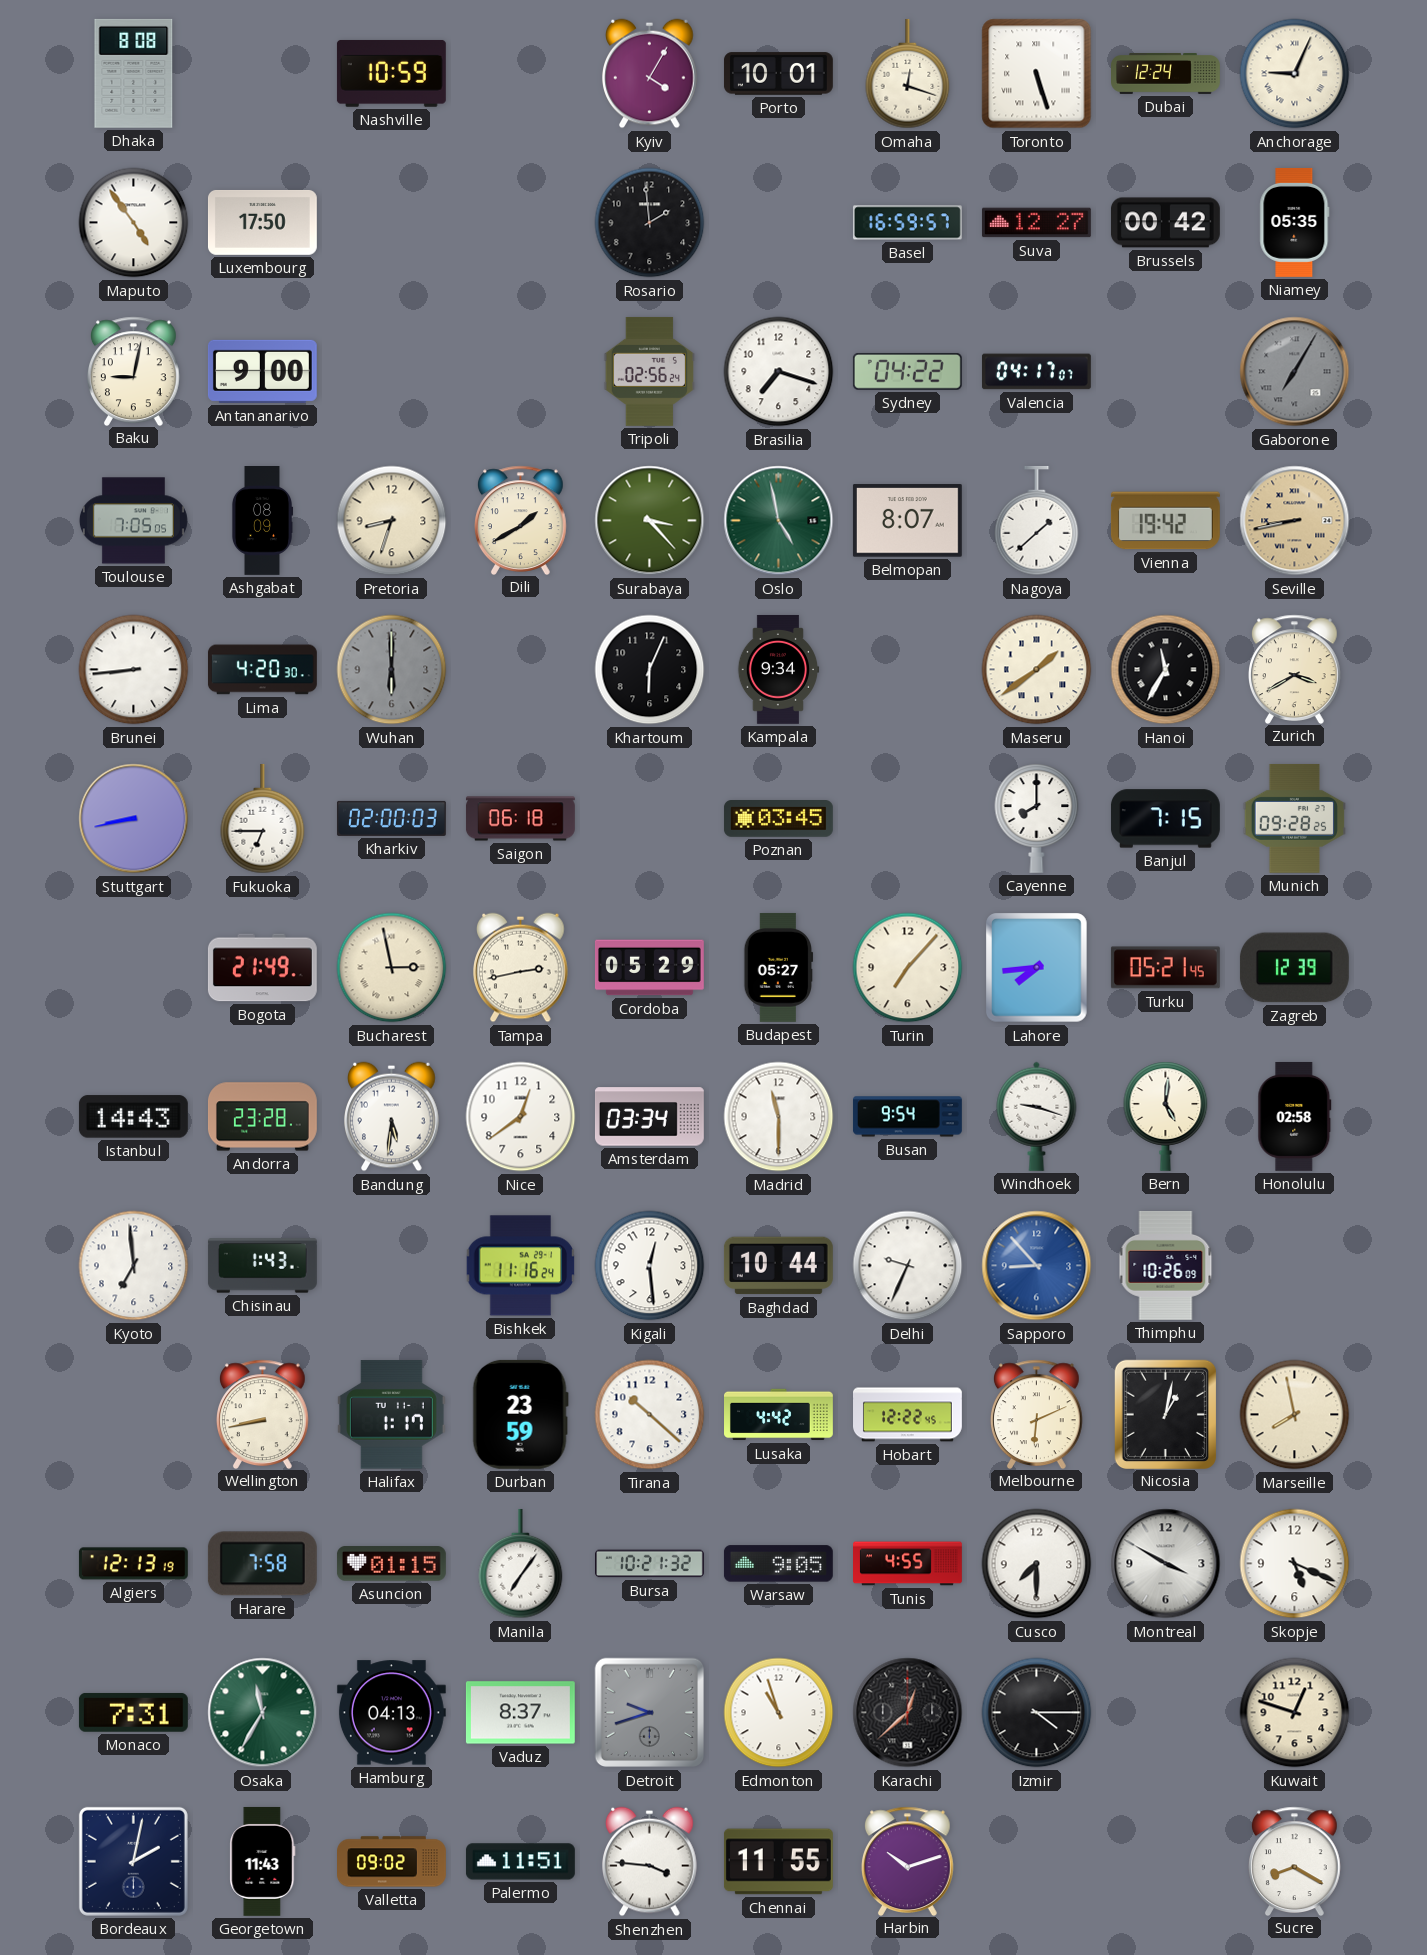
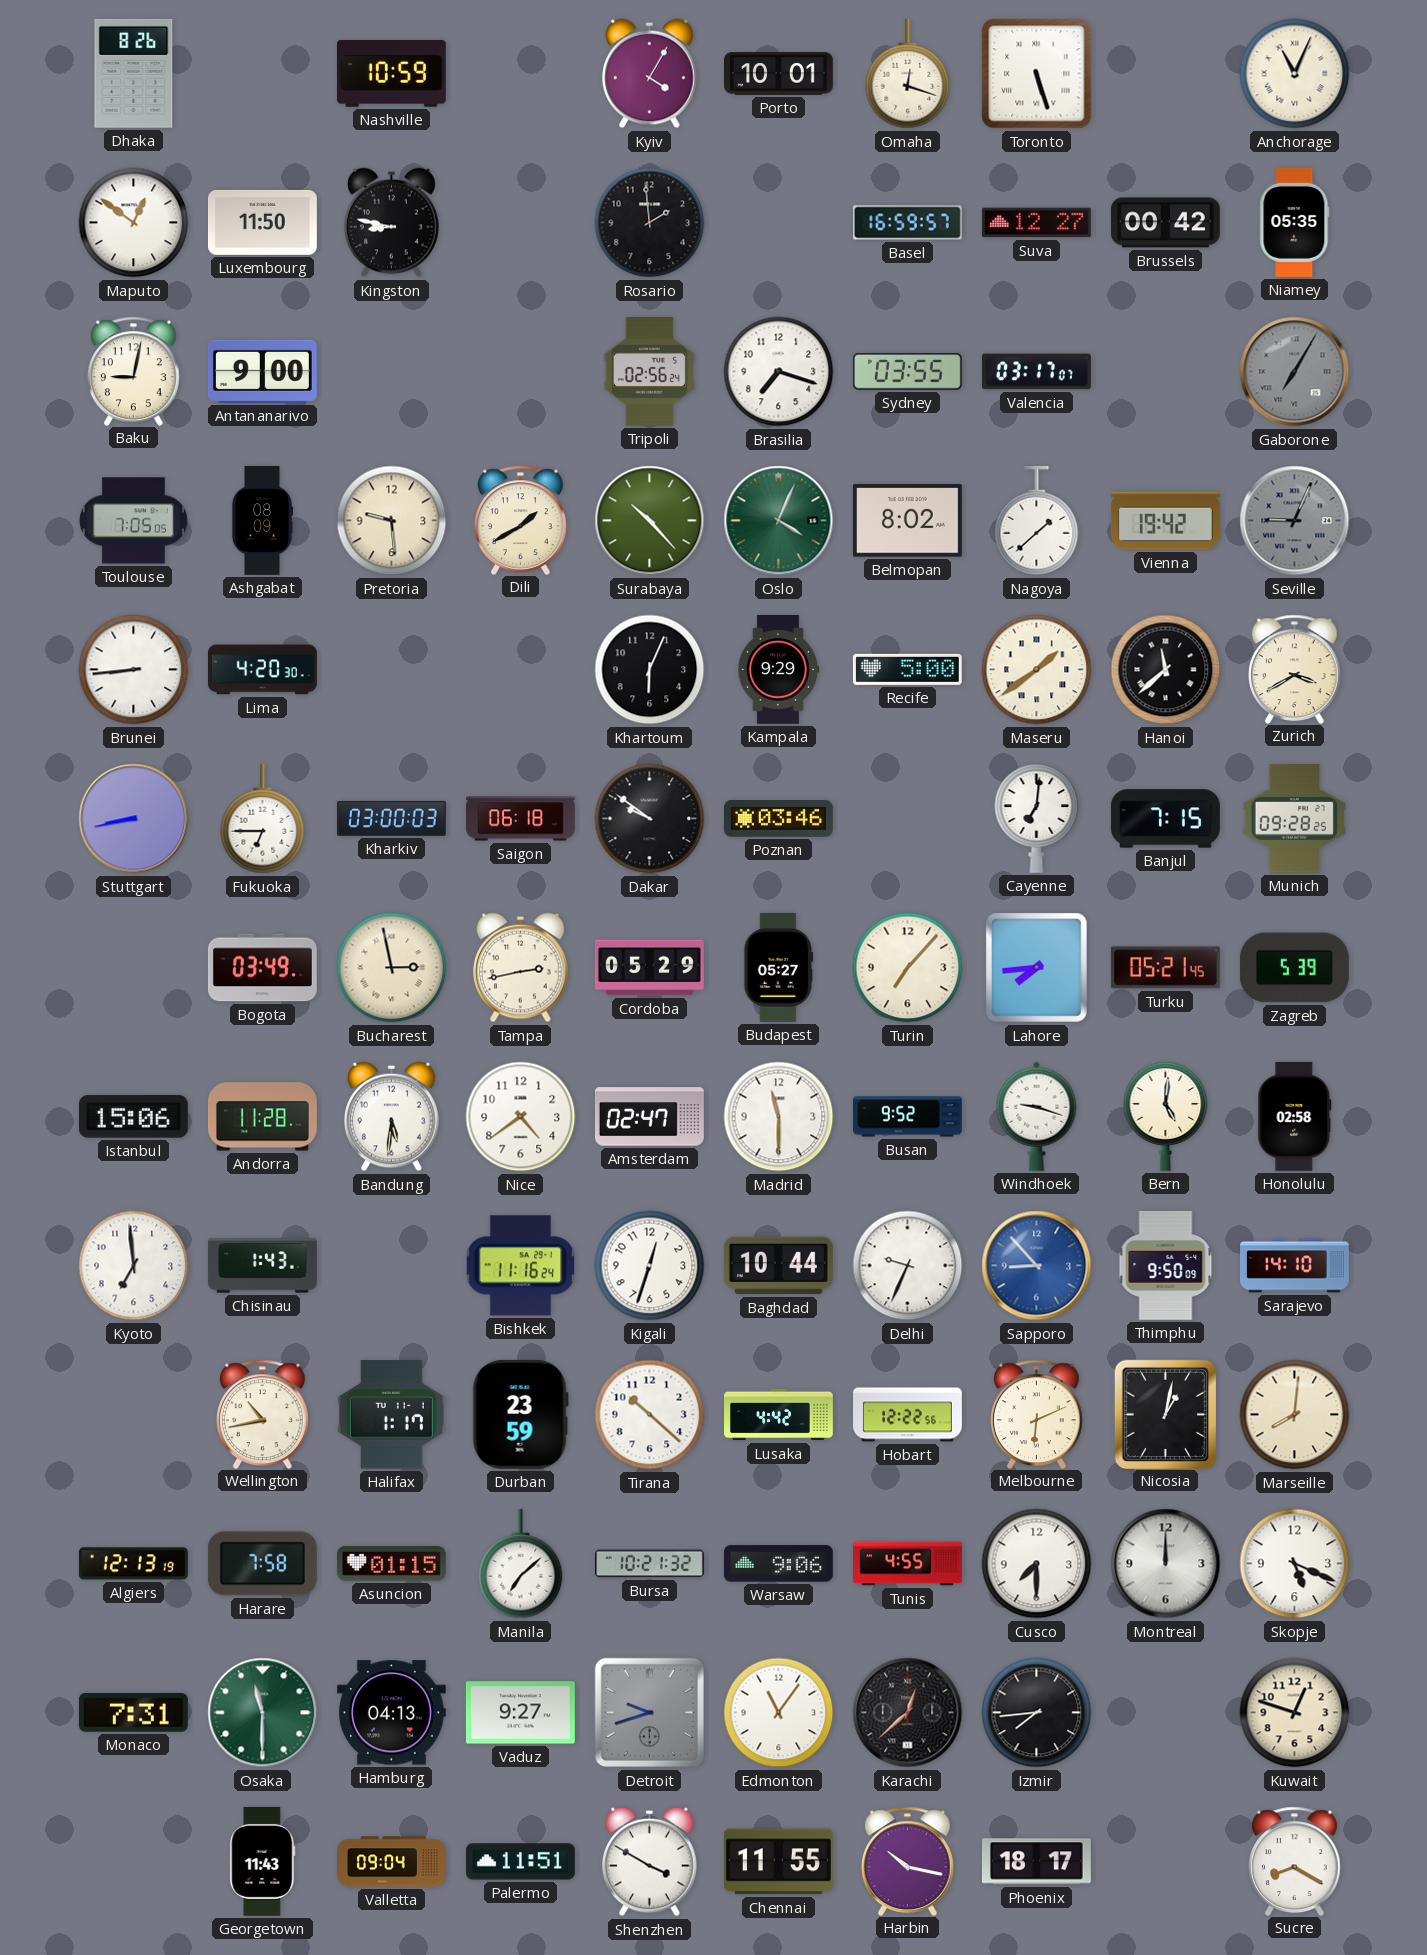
Dhaka: 8:08 -> 8:26
Dubai: 12:24 -> none
Anchorage: 9:04 -> 11:04
Maputo: 4:54 -> 12:51
Luxembourg: 17:50 -> 11:50
Kingston: none -> 8:47
Sydney: 04:22 -> 03:55
Valencia: 04:17 -> 03:17
Pretoria: 8:33 -> 9:29
Surabaya: 3:23 -> 10:23
Oslo: 4:58 -> 4:04
Belmopan: 8:07 -> 8:02
Seville: 8:43 -> 9:04
Seville dial: champagne -> grey
Wuhan: 6:00 -> none
Kampala: 9:34 -> 9:29
Recife: none -> 5:00
Hanoi: 11:35 -> 11:38
Kharkiv: 02:00 -> 03:00
Dakar: none -> 9:51
Poznan: 03:45 -> 03:46
Cayenne: 8:00 -> 7:01
Bogota: 21:49 -> 03:49
Zagreb: 12:39 -> 5:39
Istanbul: 14:43 -> 15:06
Andorra: 23:28 -> 11:28
Nice: 12:39 -> 4:39
Amsterdam: 03:34 -> 02:47
Busan: 9:54 -> 9:52
Kigali: 12:29 -> 12:33
Thimphu: 10:26 -> 9:50
Sarajevo: none -> 14:10
Wellington: 8:43 -> 10:43
Hobart: 12:22:45 -> 12:22:56
Marseille: 7:58 -> 8:01
Manila: 7:06 -> 7:08
Warsaw: 9:05 -> 9:06
Montreal: 3:50 -> 12:00
Osaka: 11:35 -> 11:30
Vaduz: 8:37 -> 9:27
Edmonton: 10:57 -> 11:06
Izmir: 4:15 -> 7:44
Bordeaux: 2:02 -> none
Valletta: 09:02 -> 09:04
Shenzhen: 3:46 -> 3:50
Harbin: 10:12 -> 10:17
Phoenix: none -> 18:17
